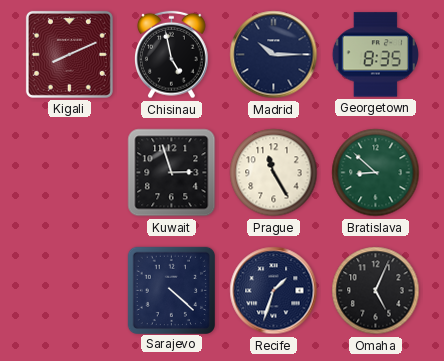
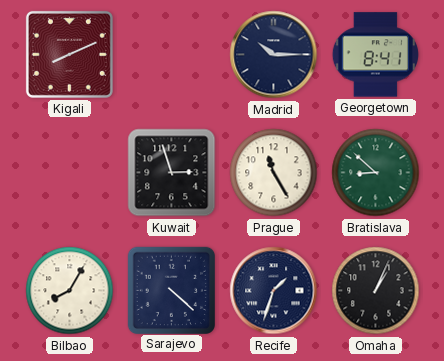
Chisinau: 4:58 -> none
Georgetown: 8:35 -> 8:41
Bilbao: none -> 8:05
Omaha: 5:04 -> 1:04
